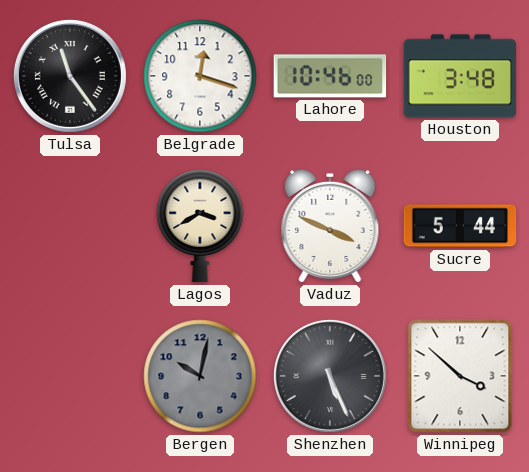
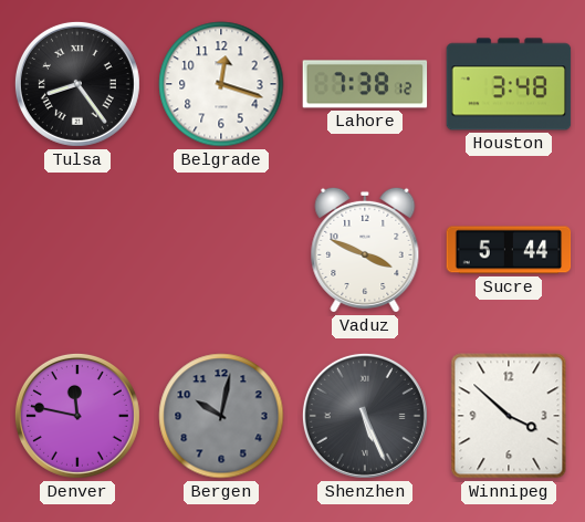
Tulsa: 11:24 -> 8:24
Lahore: 10:46 -> 7:38
Lagos: 3:40 -> none
Denver: none -> 11:47
